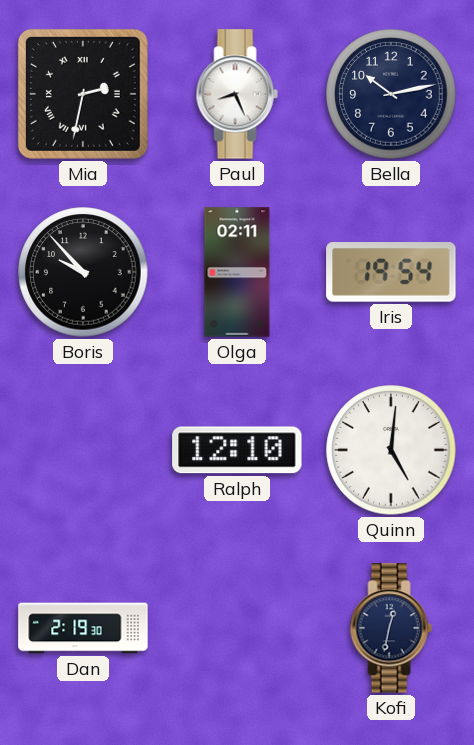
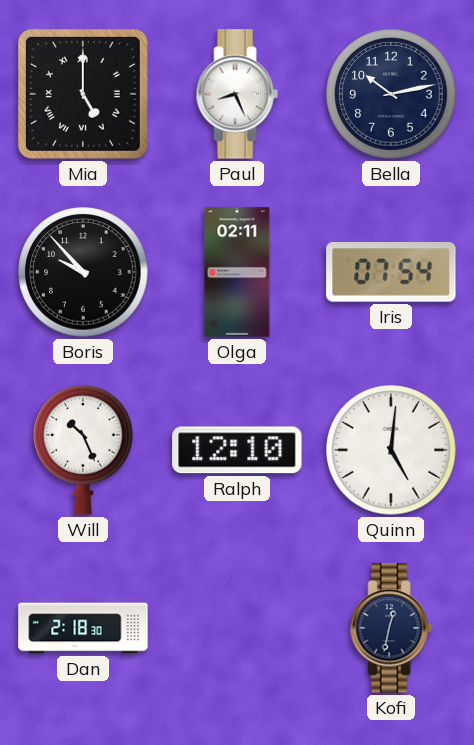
Mia: 2:32 -> 5:00
Iris: 19:54 -> 07:54
Will: none -> 10:26
Dan: 2:19 -> 2:18
